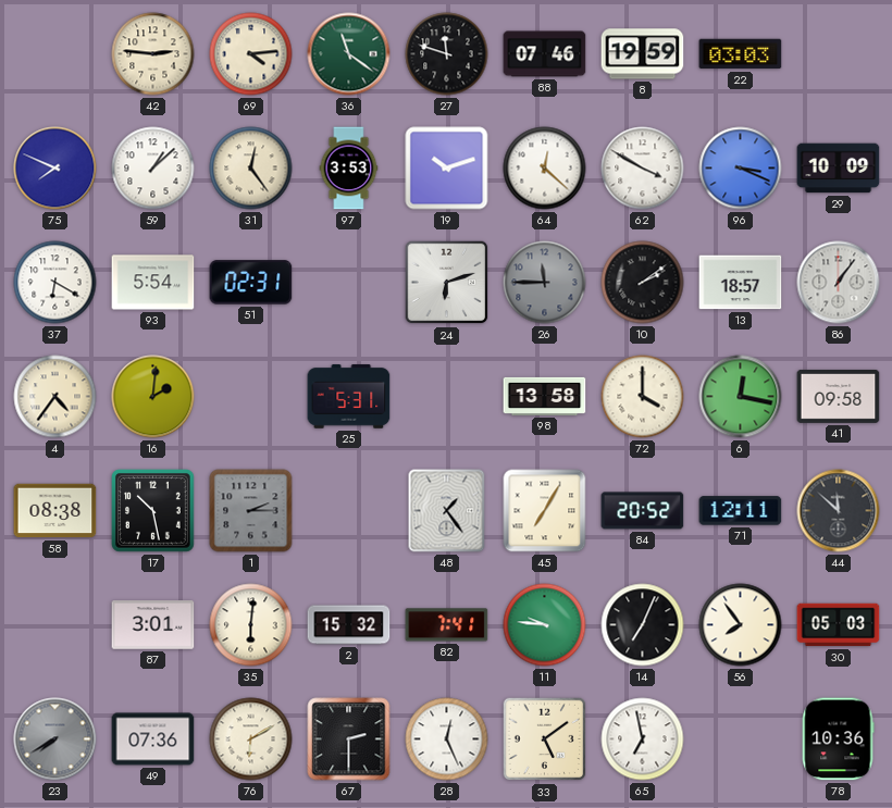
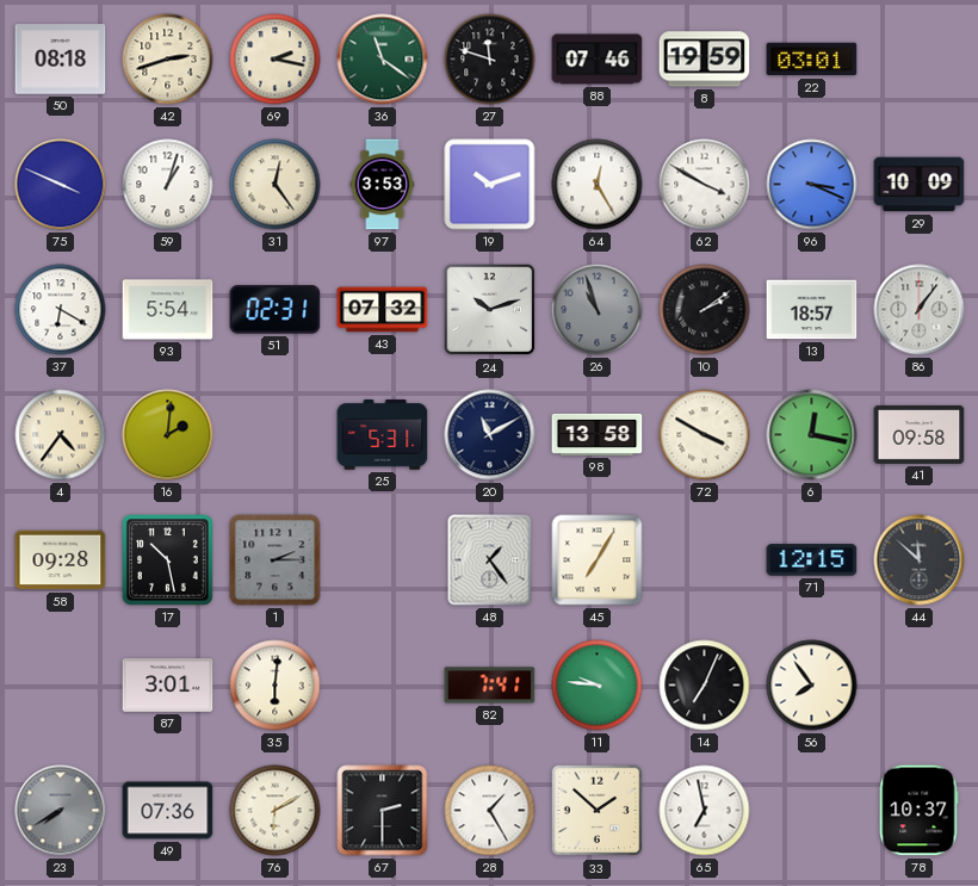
50: none -> 08:18
42: 2:46 -> 2:42
69: 4:14 -> 2:17
22: 03:03 -> 03:01
75: 7:49 -> 3:49
59: 1:08 -> 1:03
64: 12:22 -> 12:25
43: none -> 07:32
24: 6:12 -> 10:12
26: 11:45 -> 10:57
20: none -> 11:10
72: 4:00 -> 3:50
58: 08:38 -> 09:28
84: 20:52 -> none
71: 12:11 -> 12:15
2: 15:32 -> none
30: 05:03 -> none
28: 12:26 -> 1:25
33: 5:09 -> 1:52
78: 10:36 -> 10:37
